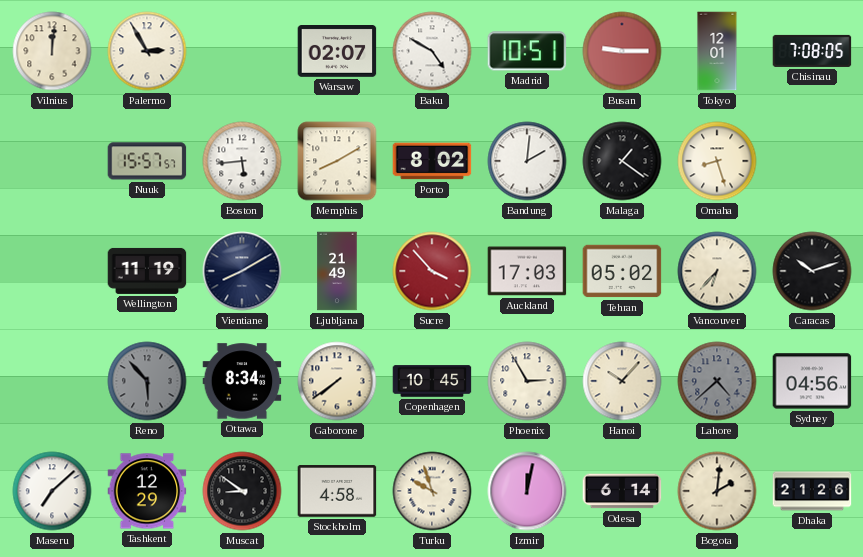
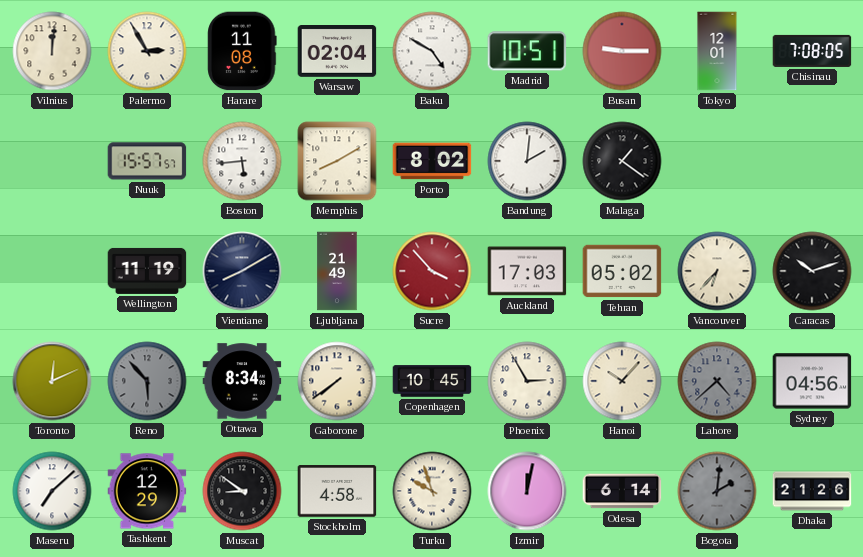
Harare: none -> 11:08
Warsaw: 02:07 -> 02:04
Omaha: 8:27 -> none
Toronto: none -> 12:11
Bogota dial: cream -> grey
